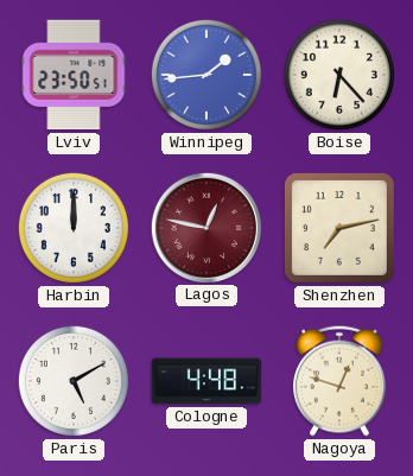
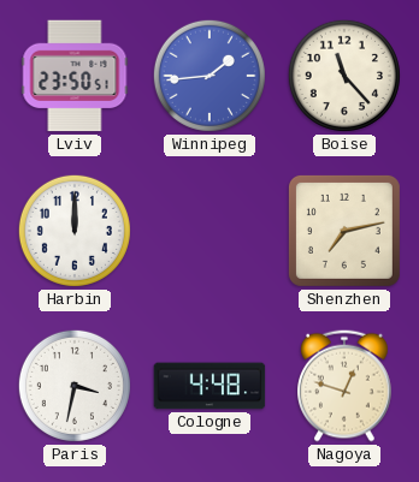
Boise: 6:23 -> 11:23
Lagos: 12:47 -> none
Paris: 5:10 -> 3:32
